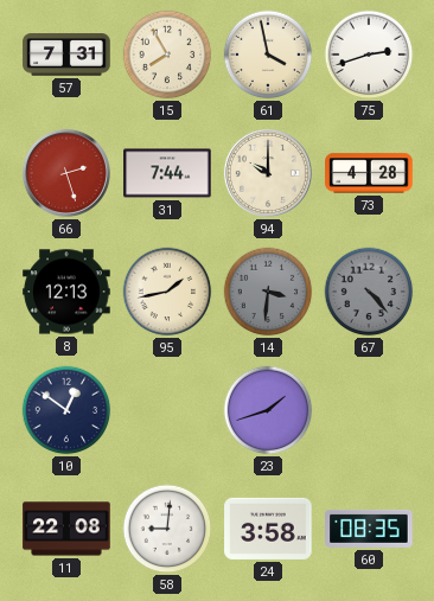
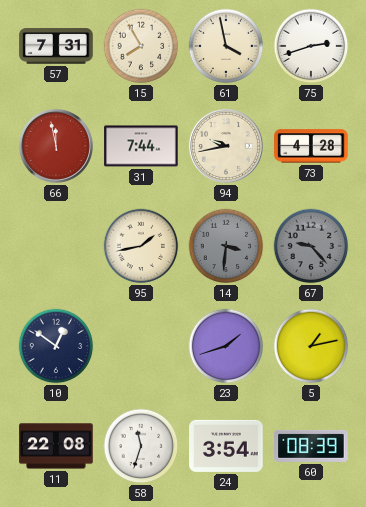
66: 2:27 -> 11:58
94: 10:00 -> 9:43
8: 12:13 -> none
67: 4:23 -> 9:23
5: none -> 1:13
58: 9:01 -> 11:33
24: 3:58 -> 3:54
60: 08:35 -> 08:39
